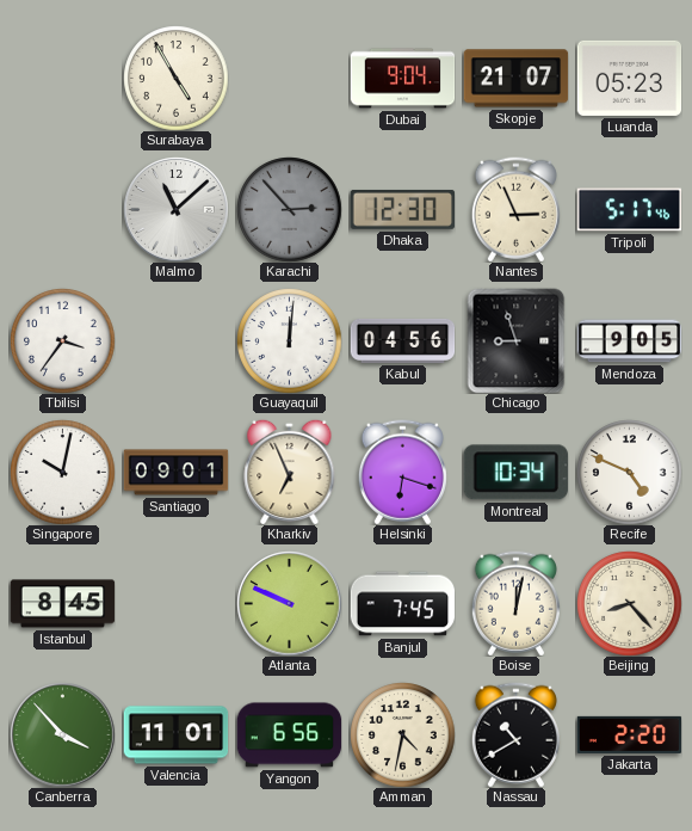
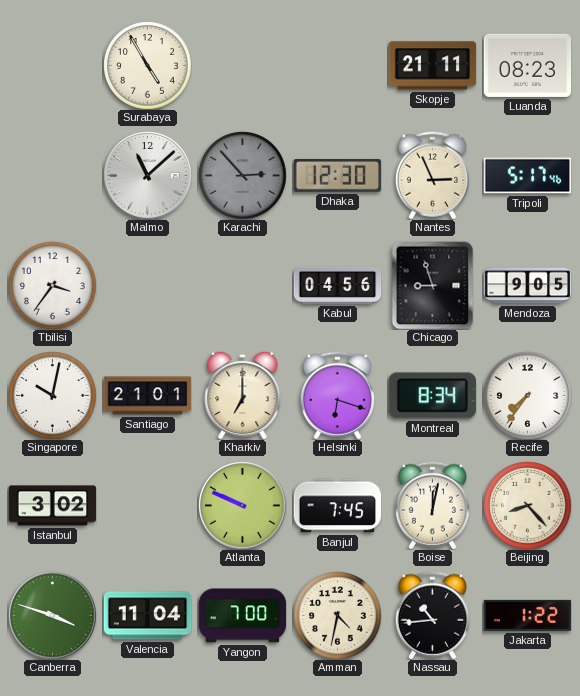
Dubai: 9:04 -> none
Skopje: 21:07 -> 21:11
Luanda: 05:23 -> 08:23
Guayaquil: 12:01 -> none
Santiago: 09:01 -> 21:01
Kharkiv: 6:56 -> 7:00
Montreal: 10:34 -> 8:34
Recife: 4:49 -> 7:36
Istanbul: 8:45 -> 3:02
Canberra: 3:53 -> 3:48
Valencia: 11:01 -> 11:04
Yangon: 6:56 -> 7:00
Nassau: 10:40 -> 10:44
Jakarta: 2:20 -> 1:22
